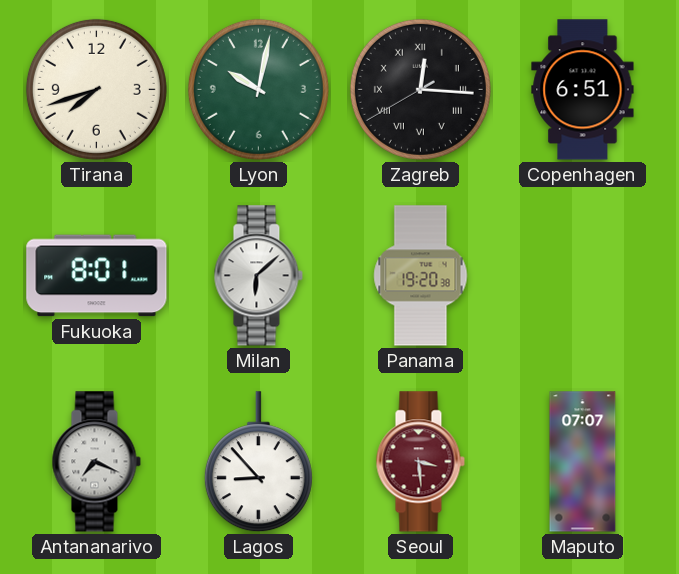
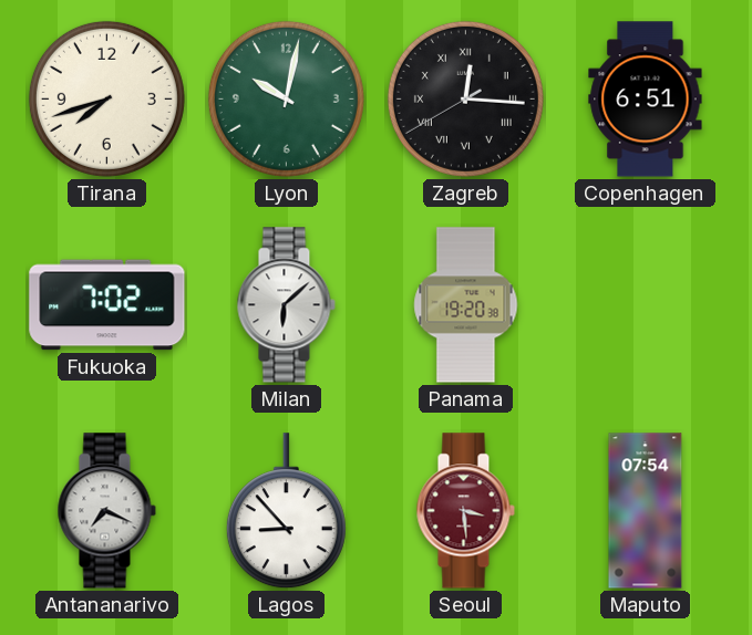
Fukuoka: 8:01 -> 7:02
Maputo: 07:07 -> 07:54
